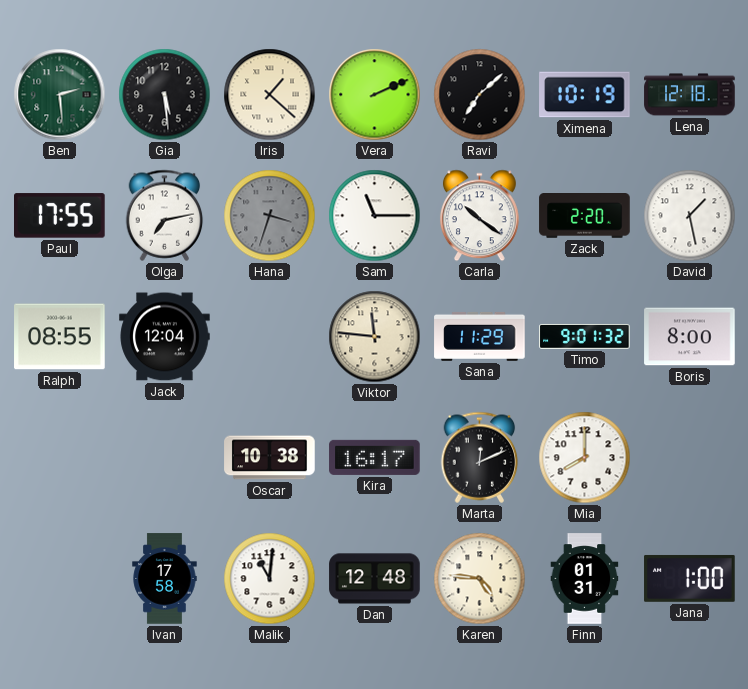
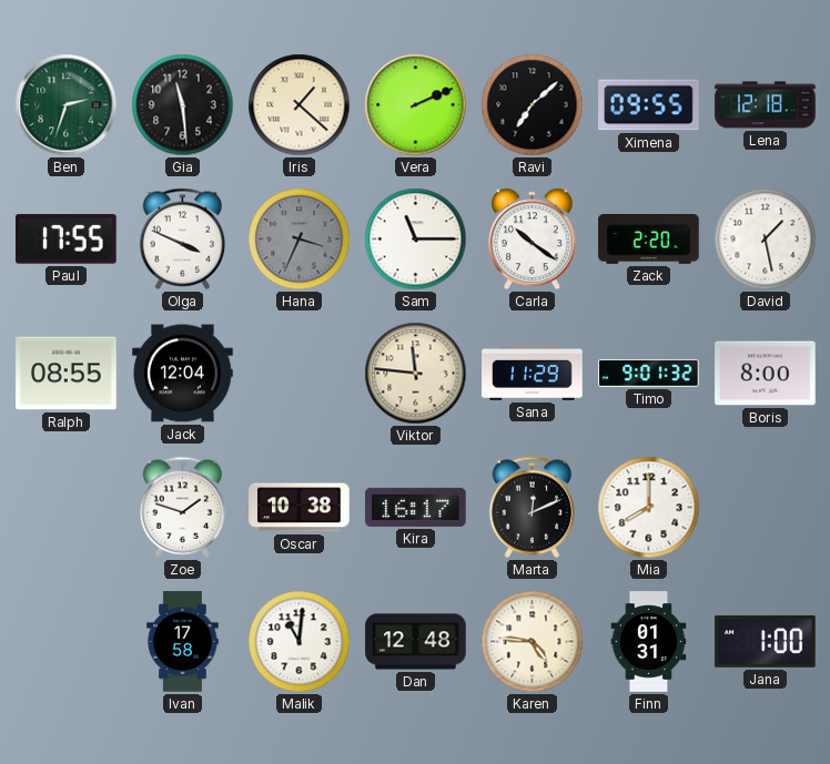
Ben: 2:29 -> 2:33
Gia: 5:29 -> 11:29
Ximena: 10:19 -> 09:55
Olga: 7:13 -> 3:49
Hana: 3:33 -> 3:34
Zoe: none -> 1:48
